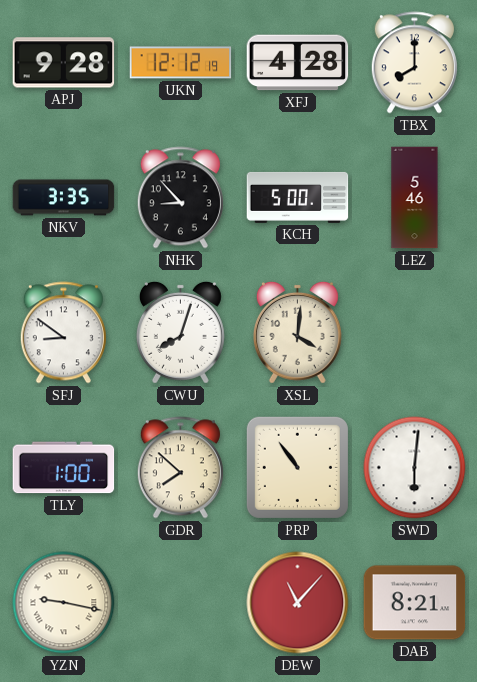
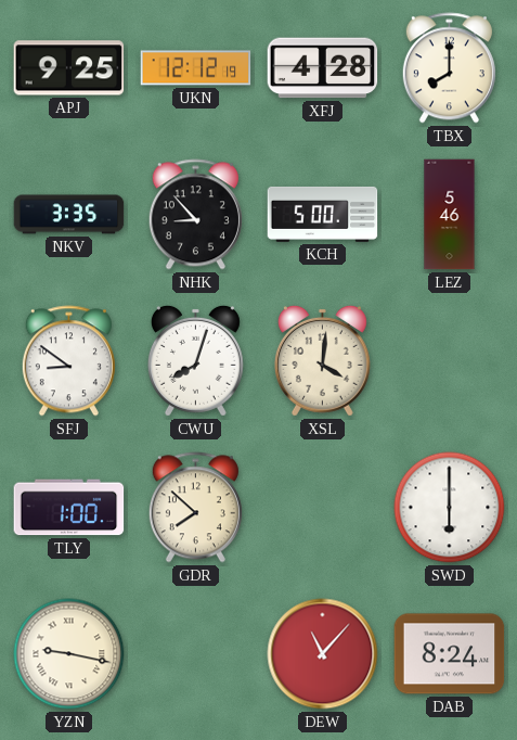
APJ: 9:28 -> 9:25
PRP: 10:54 -> none
SWD: 6:01 -> 6:00
DAB: 8:21 -> 8:24
